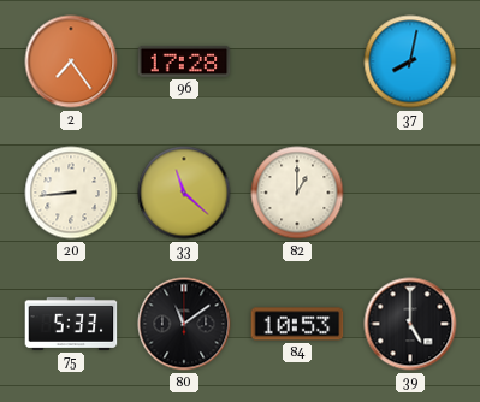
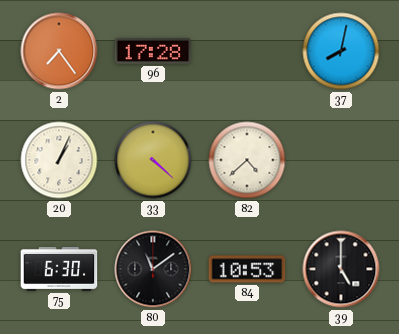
20: 8:44 -> 1:04
33: 11:22 -> 4:22
82: 1:00 -> 4:38
75: 5:33 -> 6:30
